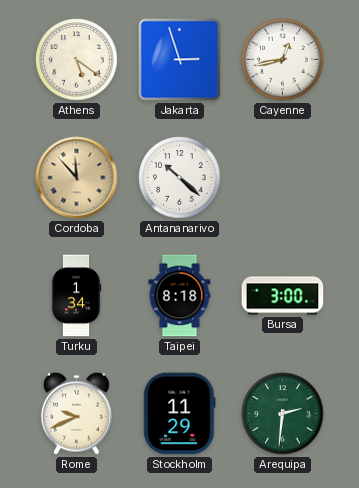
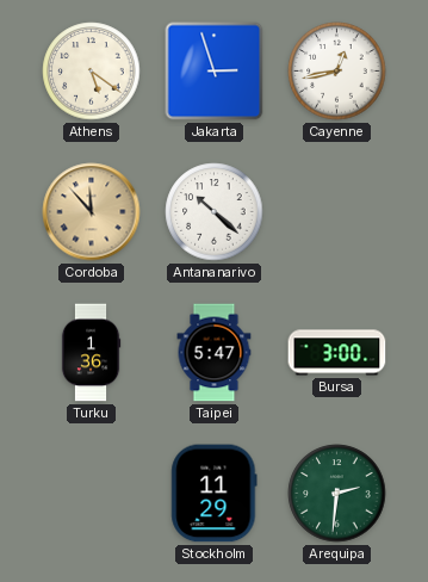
Turku: 1:34 -> 1:36
Taipei: 8:18 -> 5:47
Rome: 9:41 -> none
